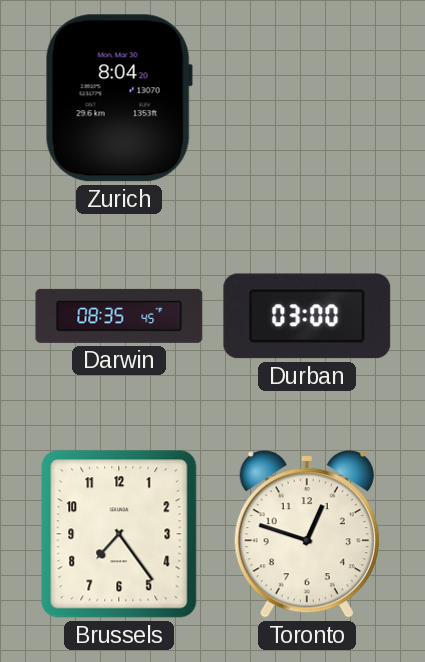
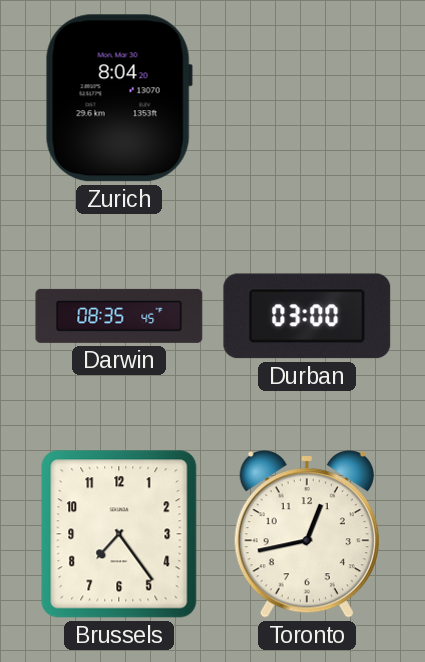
Toronto: 12:48 -> 12:43
